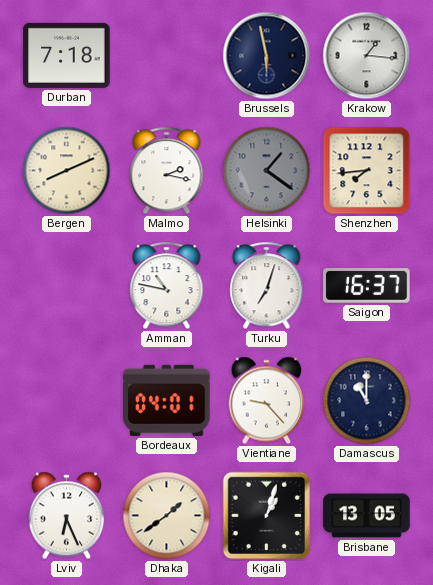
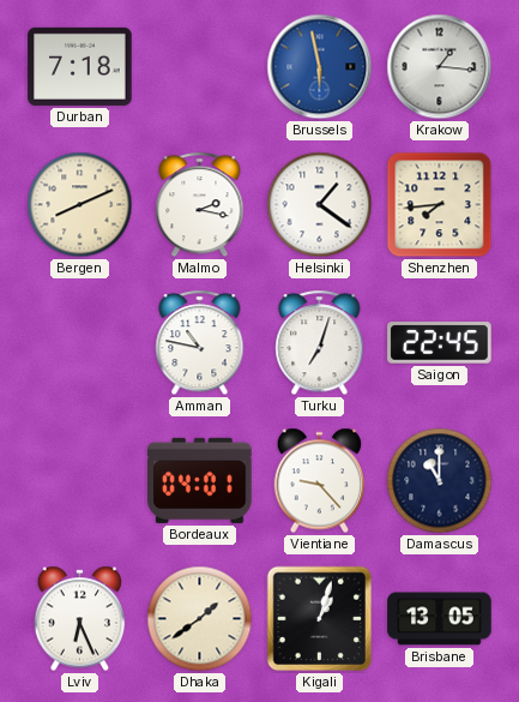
Brussels dial: navy -> blue
Helsinki dial: grey -> white
Saigon: 16:37 -> 22:45
